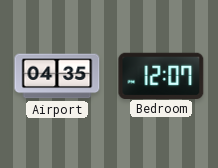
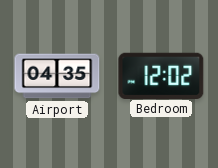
Bedroom: 12:07 -> 12:02
